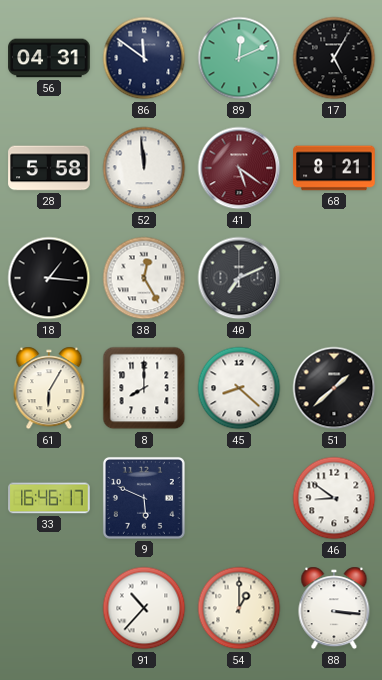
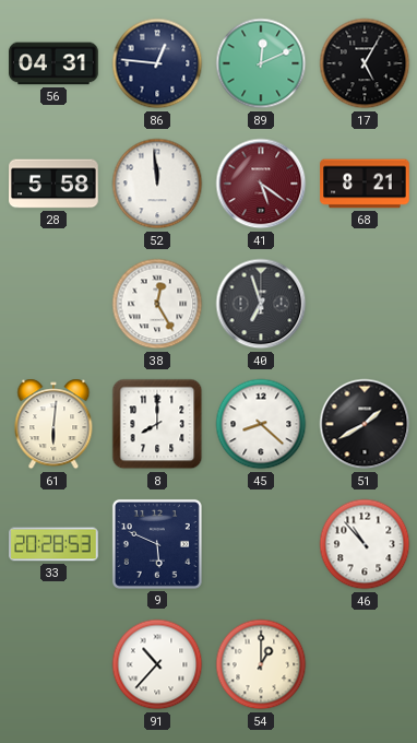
86: 11:51 -> 12:46
18: 1:16 -> none
40: 7:11 -> 6:57
61: 6:05 -> 6:01
51: 1:38 -> 1:40
33: 16:46 -> 20:28
46: 8:51 -> 10:53
88: 3:16 -> none
